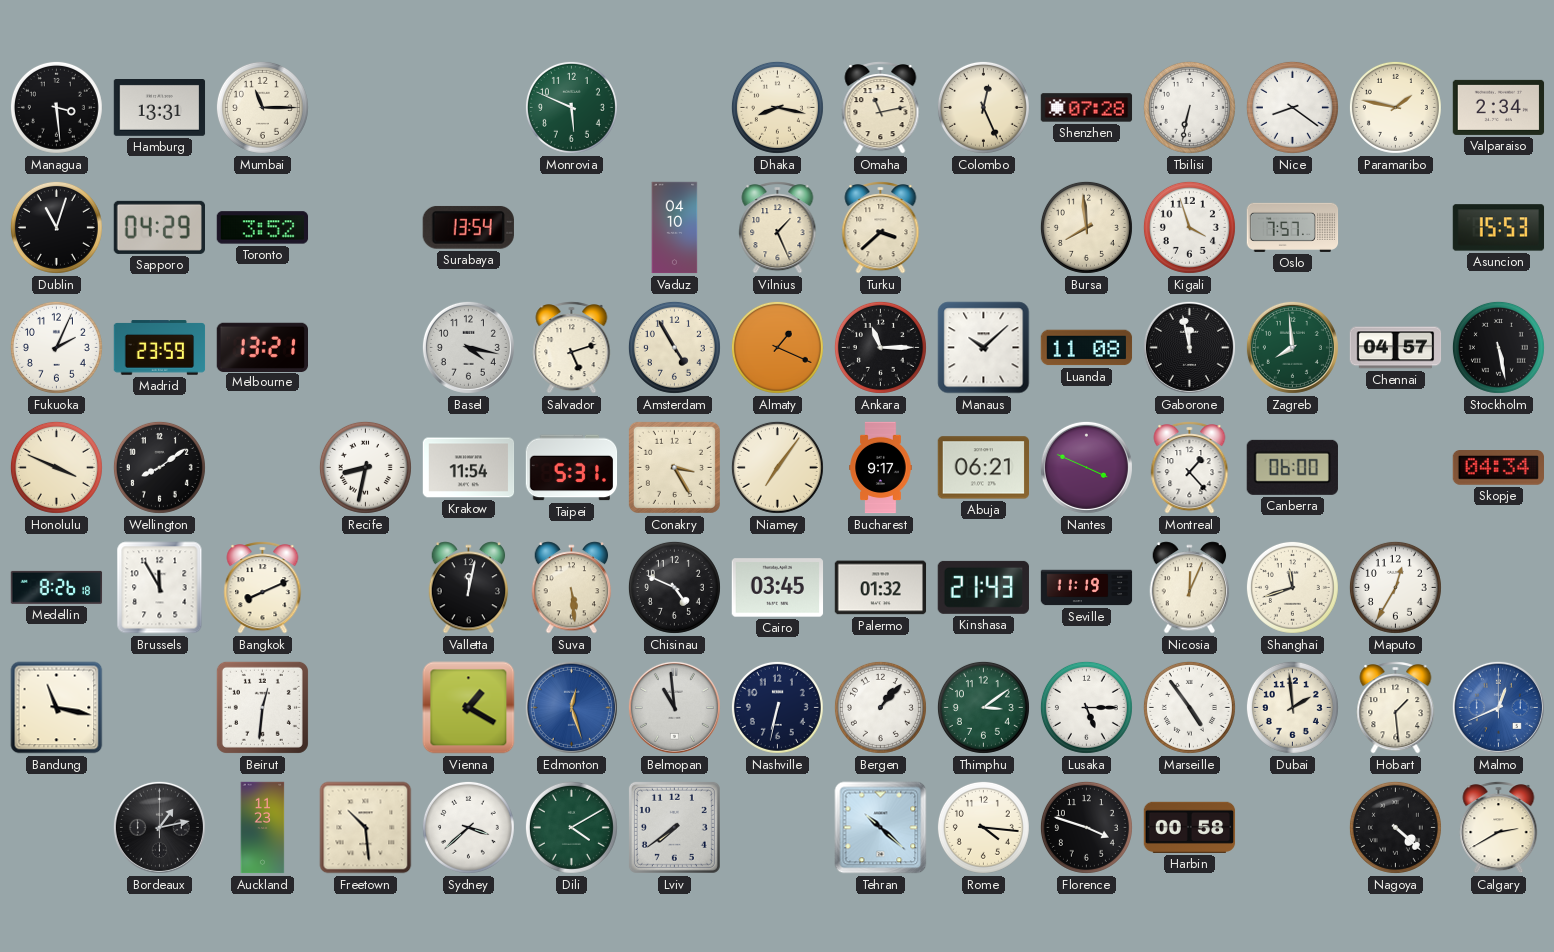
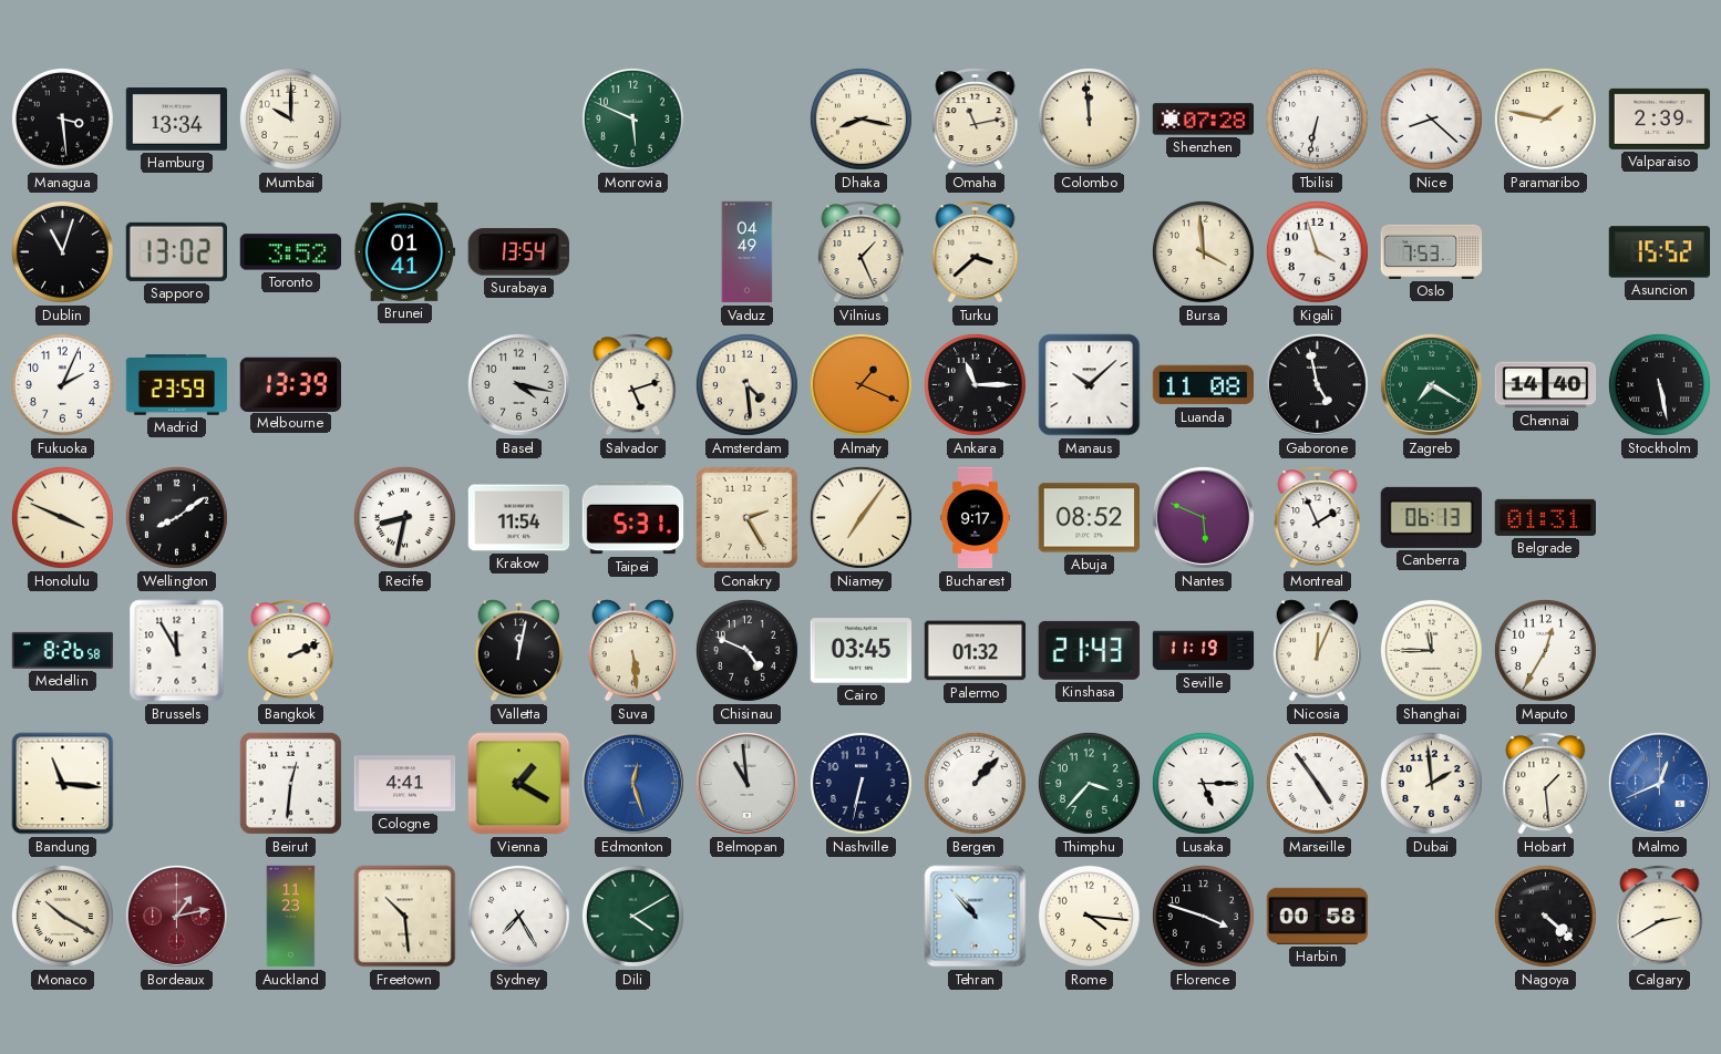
Hamburg: 13:31 -> 13:34
Mumbai: 11:15 -> 10:00
Colombo: 12:26 -> 11:59
Nice: 8:21 -> 8:22
Valparaiso: 2:34 -> 2:39
Sapporo: 04:29 -> 13:02
Brunei: none -> 01:41
Vaduz: 04:10 -> 04:49
Bursa: 7:59 -> 3:59
Oslo: 7:57 -> 7:53
Asuncion: 15:53 -> 15:52
Melbourne: 13:21 -> 13:39
Amsterdam: 4:55 -> 4:29
Gaborone: 11:58 -> 4:58
Zagreb: 7:59 -> 7:20
Chennai: 04:57 -> 14:40
Conakry: 3:25 -> 2:25
Abuja: 06:21 -> 08:52
Nantes: 3:49 -> 5:49
Montreal: 1:23 -> 1:56
Canberra: 06:00 -> 06:13
Belgrade: none -> 01:31
Skopje: 04:34 -> none
Medellin: 8:26:18 -> 8:26:58
Bangkok: 8:11 -> 2:11
Shanghai: 11:42 -> 11:45
Bandung: 11:17 -> 11:16
Cologne: none -> 4:41
Thimphu: 3:09 -> 3:37
Monaco: none -> 10:20
Bordeaux dial: black -> burgundy
Sydney: 3:38 -> 7:25
Lviv: 7:39 -> none
Tehran: 10:22 -> 10:53
